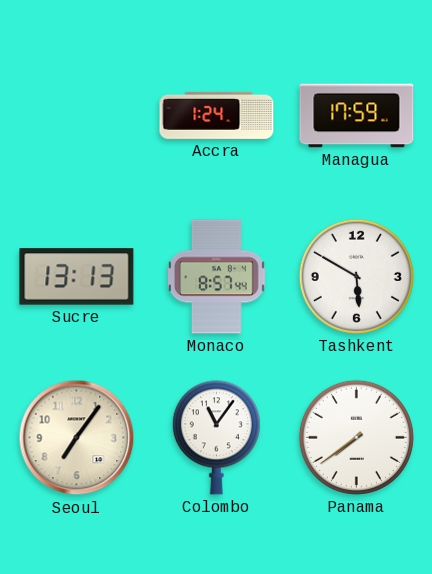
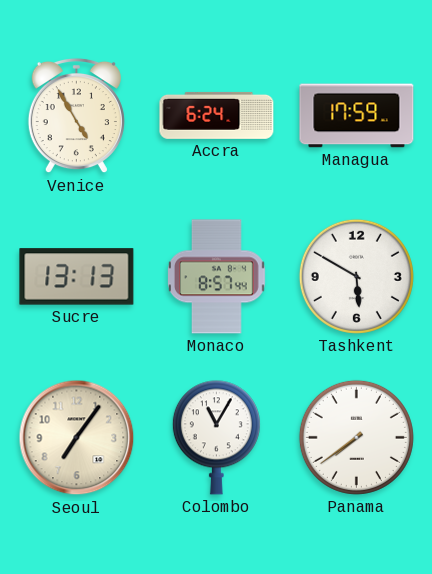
Venice: none -> 4:55
Accra: 1:24 -> 6:24
Colombo: 11:06 -> 11:05
